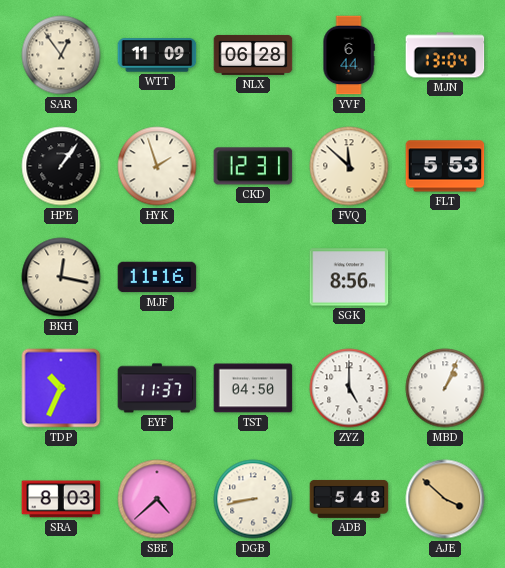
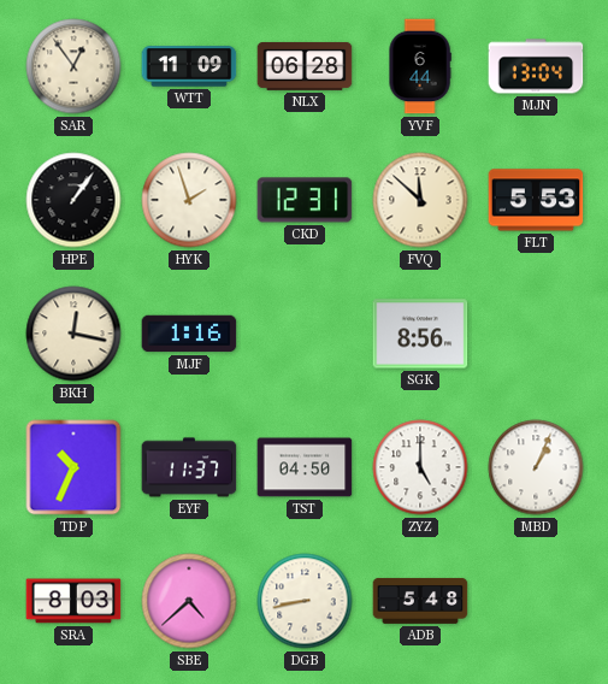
MJF: 11:16 -> 1:16
AJE: 3:52 -> none
